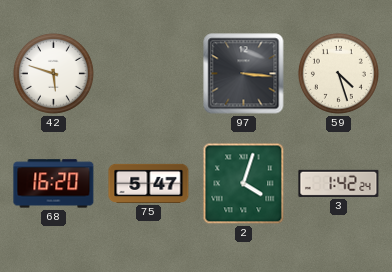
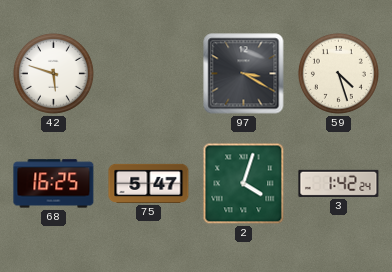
97: 3:16 -> 3:20
68: 16:20 -> 16:25
